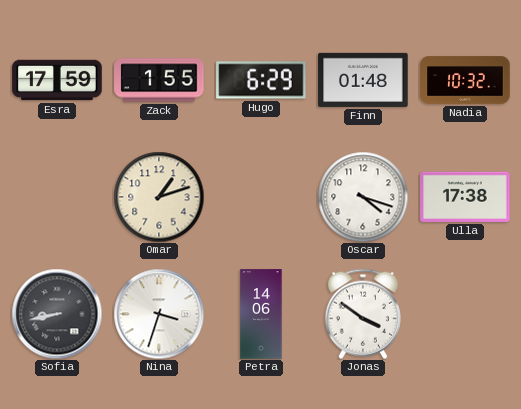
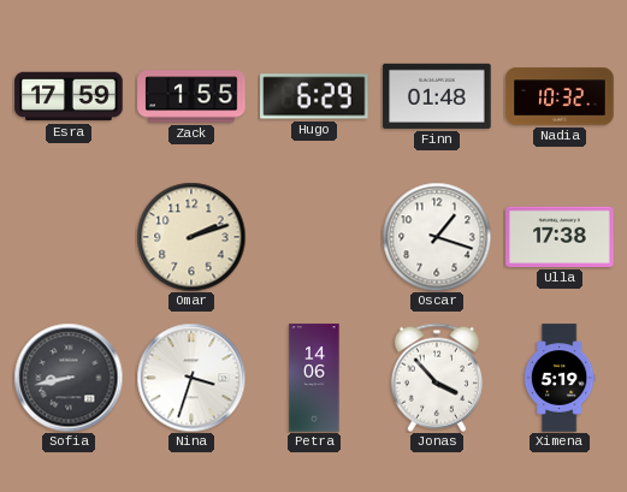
Omar: 1:12 -> 2:12
Oscar: 4:18 -> 1:18
Jonas: 3:51 -> 3:53
Ximena: none -> 5:19
